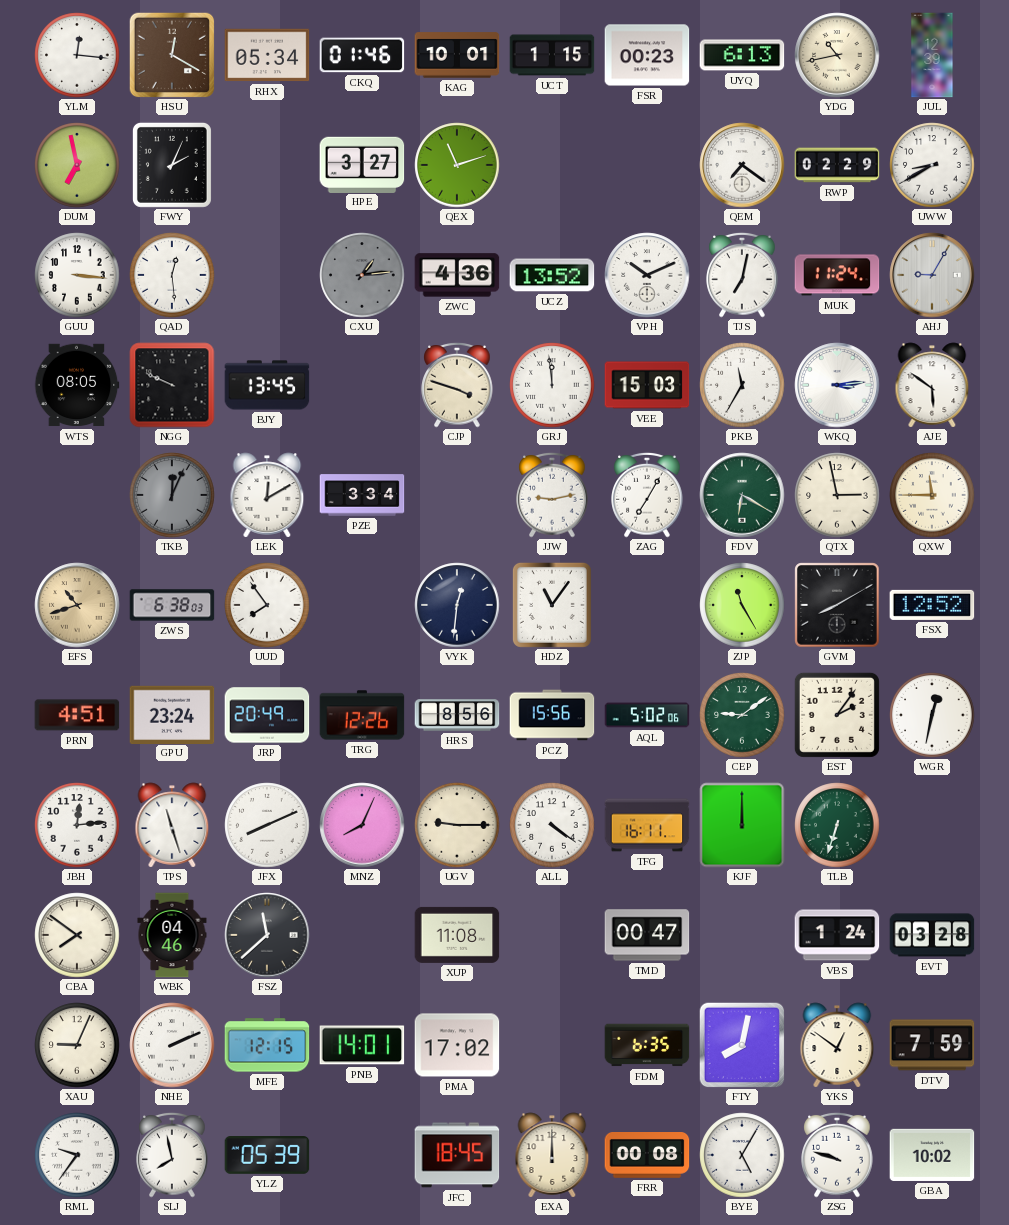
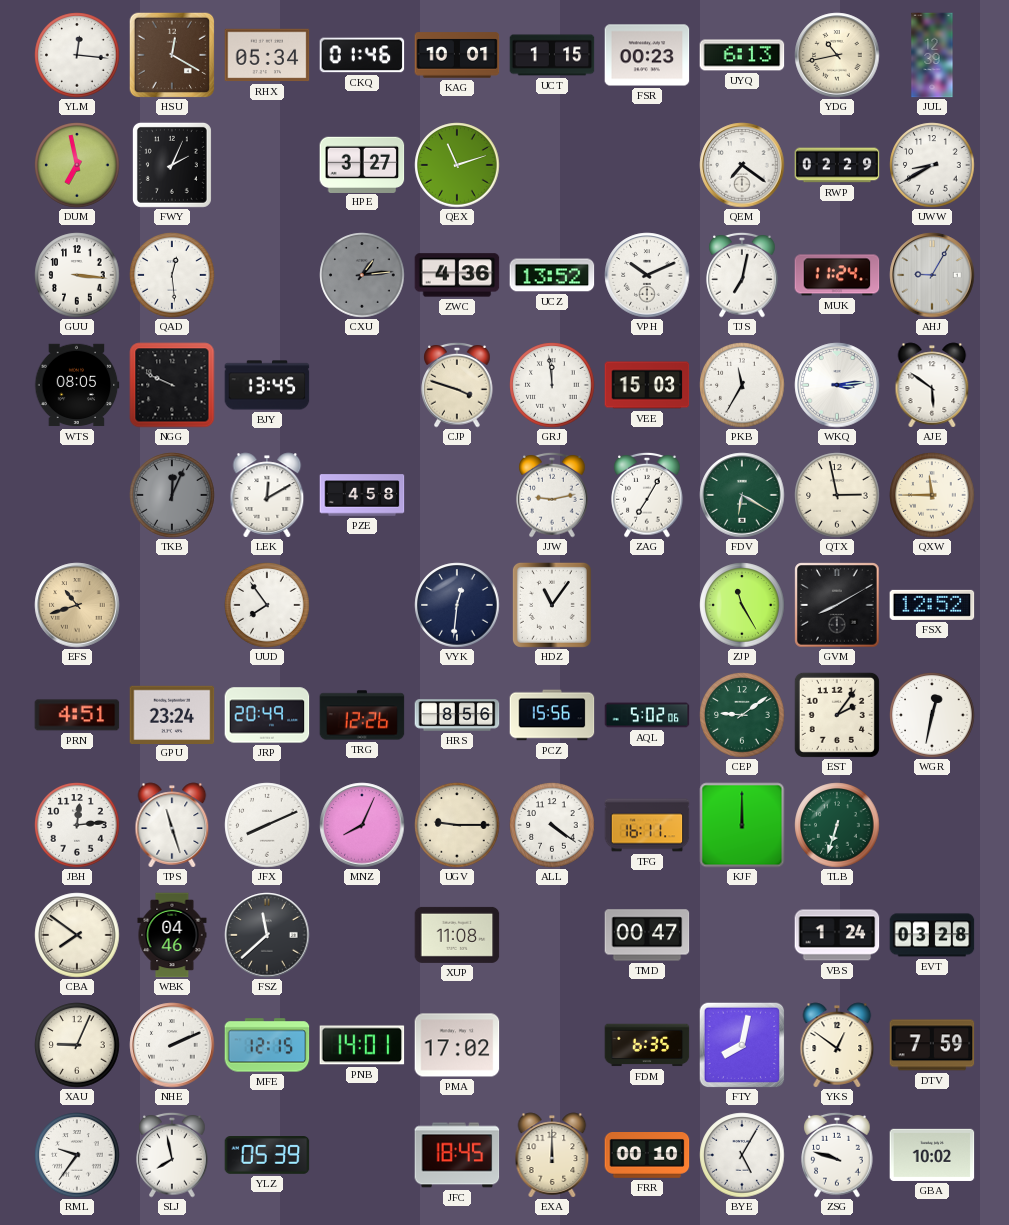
PZE: 3:34 -> 4:58
ZWS: 6:38 -> none
FRR: 00:08 -> 00:10
